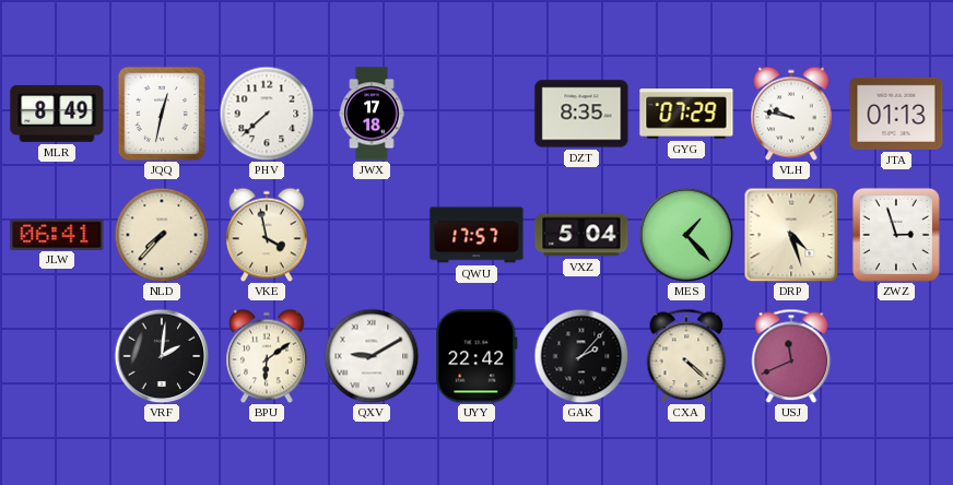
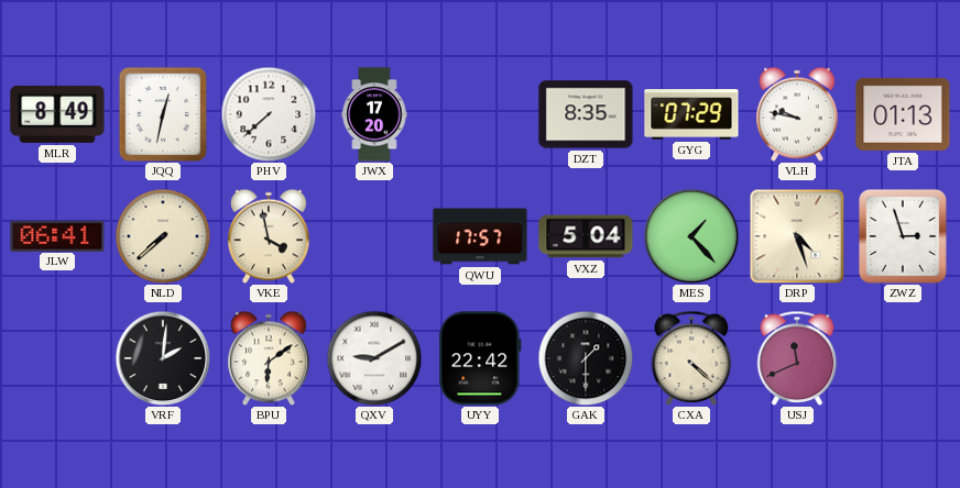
JWX: 17:18 -> 17:20
NLD: 7:37 -> 7:38
GAK: 2:07 -> 1:30
